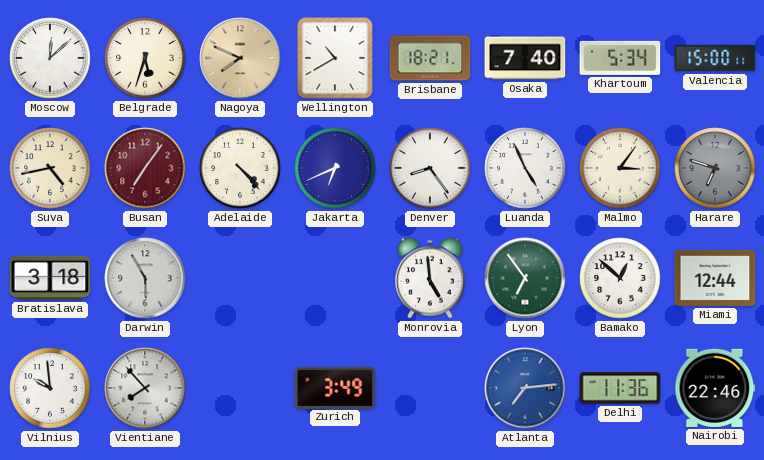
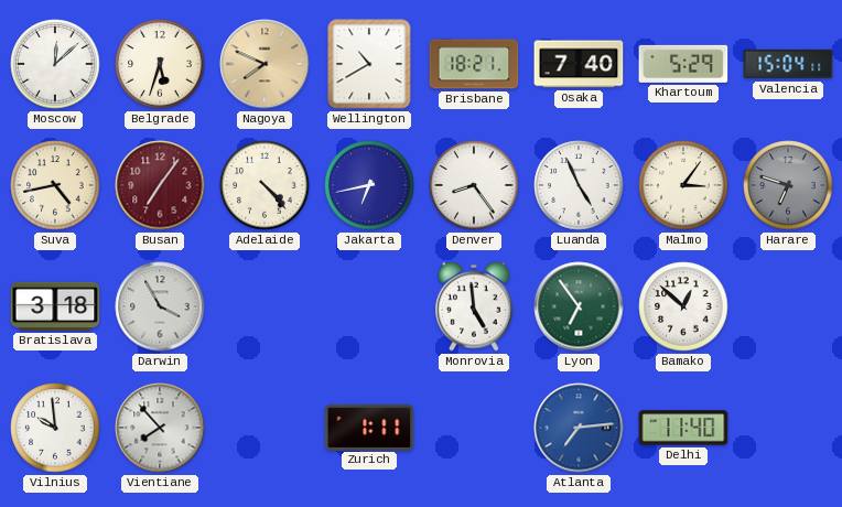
Khartoum: 5:34 -> 5:29
Valencia: 15:00 -> 15:04
Jakarta: 6:41 -> 6:43
Darwin: 5:55 -> 3:55
Miami: 12:44 -> none
Zurich: 3:49 -> 1:11
Delhi: 11:36 -> 11:40
Nairobi: 22:46 -> none
